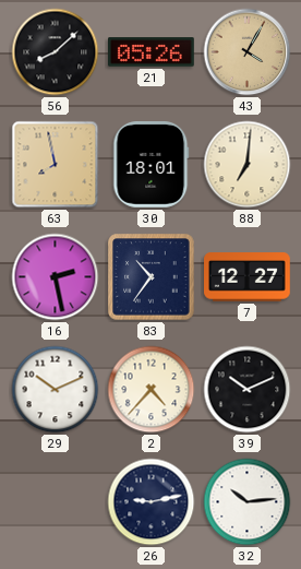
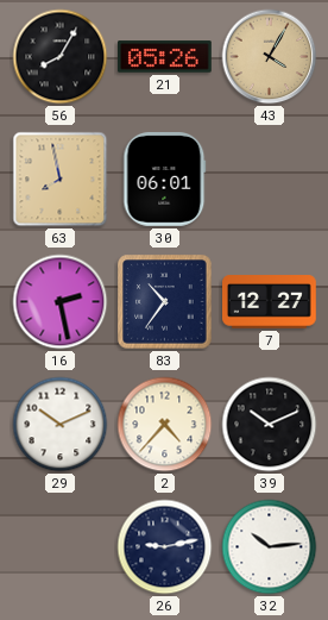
56: 8:08 -> 8:05
30: 18:01 -> 06:01
88: 7:01 -> none
